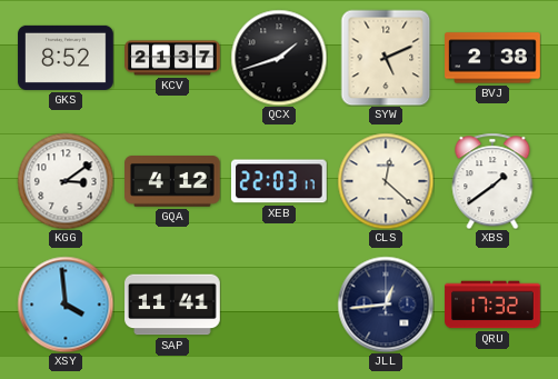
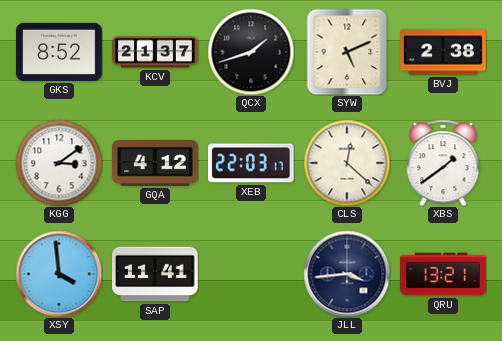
JLL: 12:44 -> 3:44
QRU: 17:32 -> 13:21
